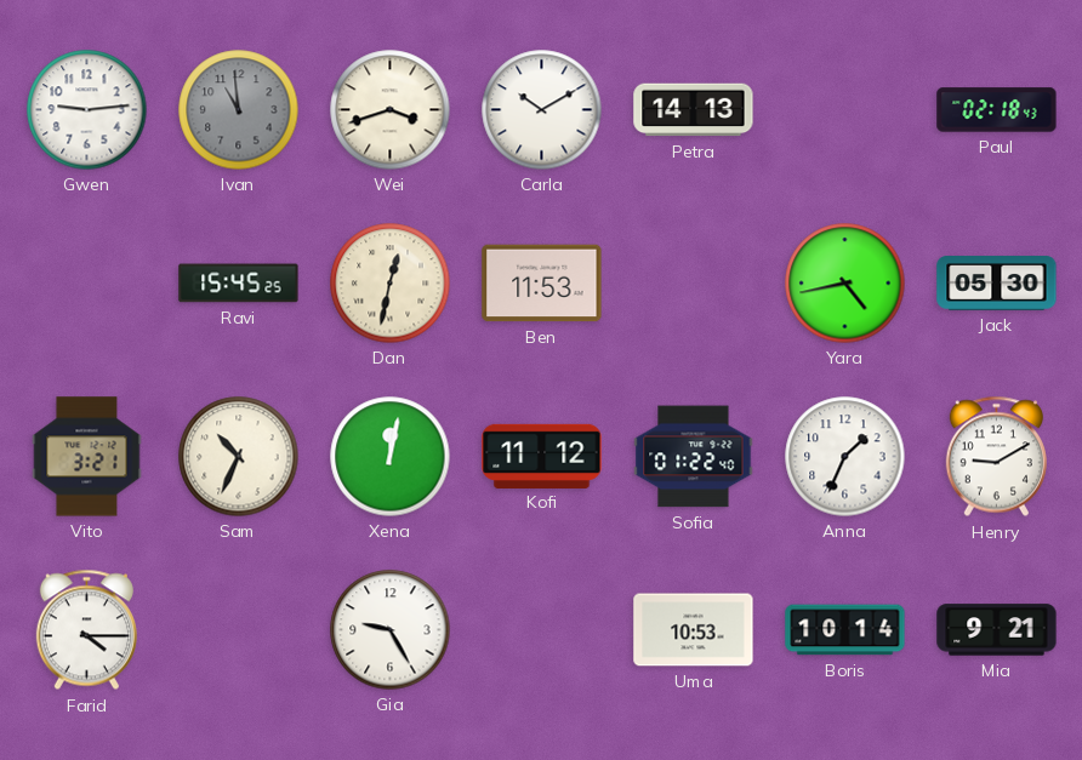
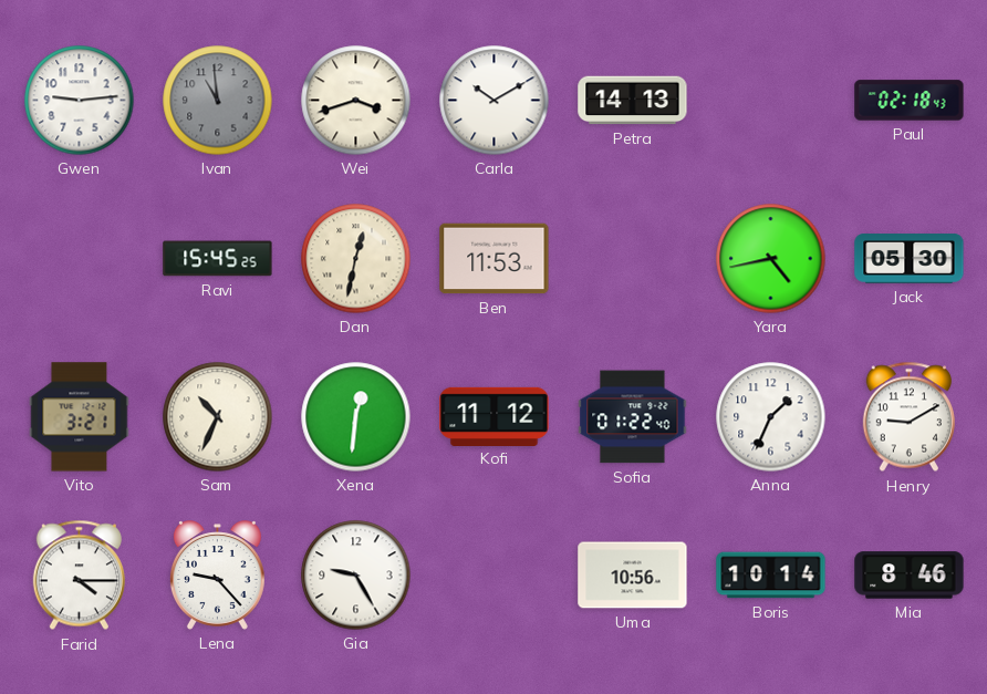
Xena: 12:02 -> 12:31
Lena: none -> 9:23
Uma: 10:53 -> 10:56
Mia: 9:21 -> 8:46
